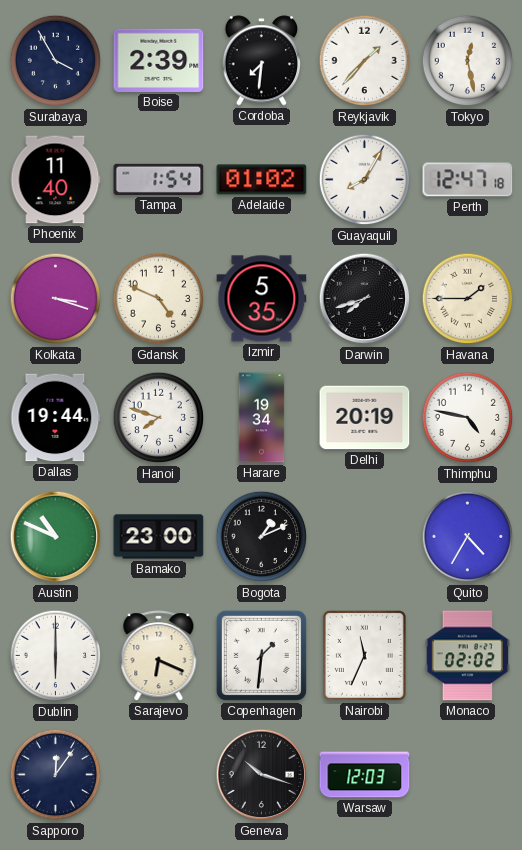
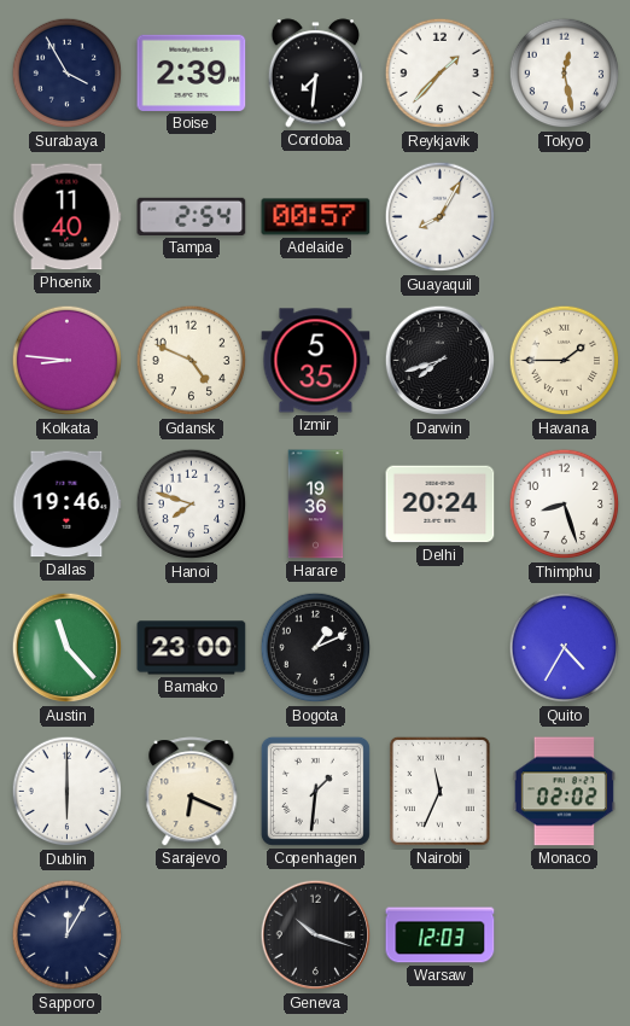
Tampa: 1:54 -> 2:54
Adelaide: 01:02 -> 00:57
Perth: 12:47 -> none
Kolkata: 3:18 -> 8:46
Dallas: 19:44 -> 19:46
Harare: 19:34 -> 19:36
Delhi: 20:19 -> 20:24
Thimphu: 4:47 -> 8:27
Austin: 10:49 -> 11:23
Sapporo: 12:06 -> 12:05
